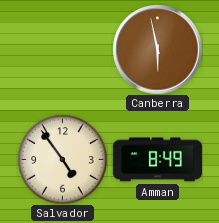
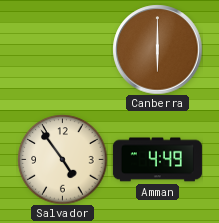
Canberra: 5:58 -> 6:00
Amman: 8:49 -> 4:49
